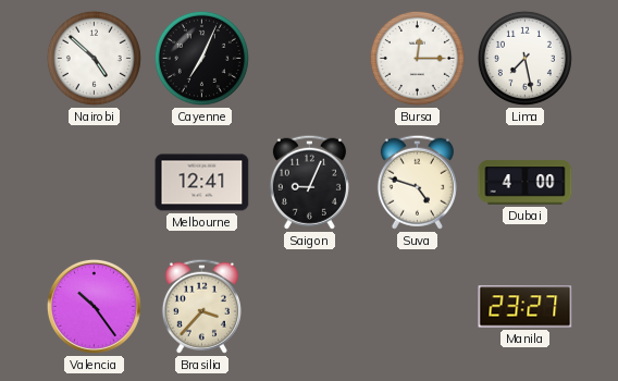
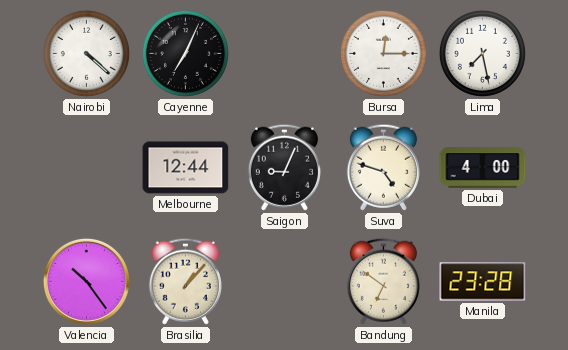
Nairobi: 4:52 -> 4:22
Melbourne: 12:41 -> 12:44
Brasilia: 3:37 -> 1:07
Bandung: none -> 6:51
Manila: 23:27 -> 23:28
